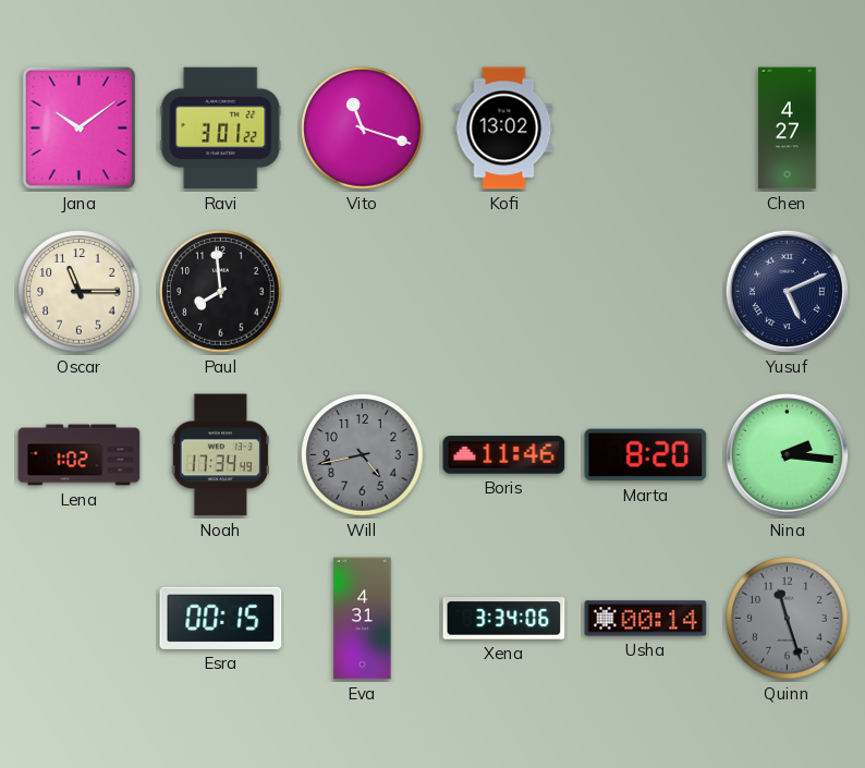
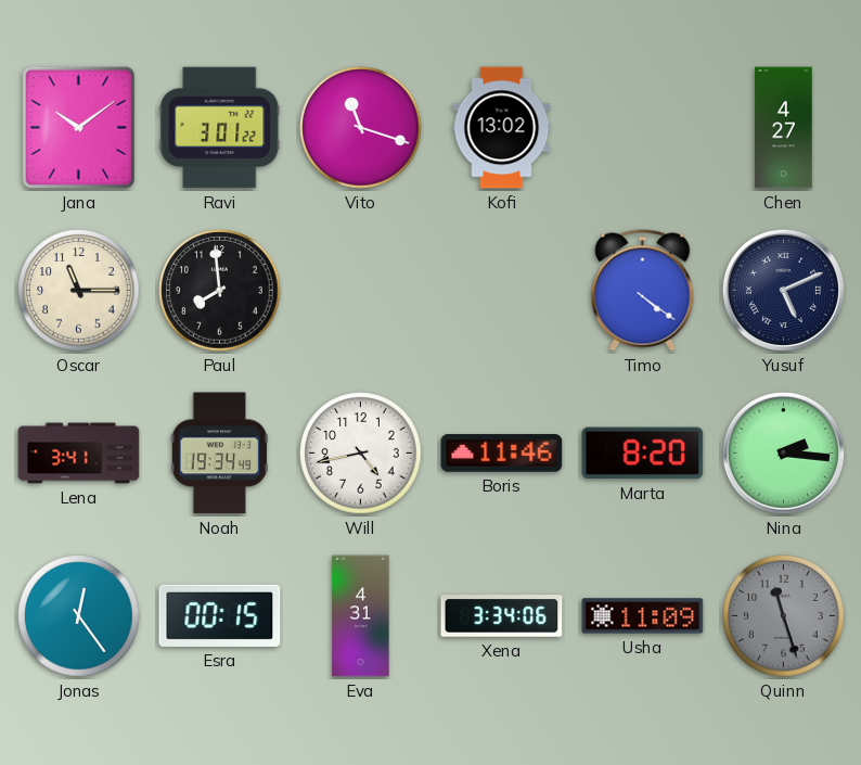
Timo: none -> 4:21
Lena: 1:02 -> 3:41
Noah: 17:34 -> 19:34
Will dial: grey -> white
Jonas: none -> 12:24
Usha: 00:14 -> 11:09
